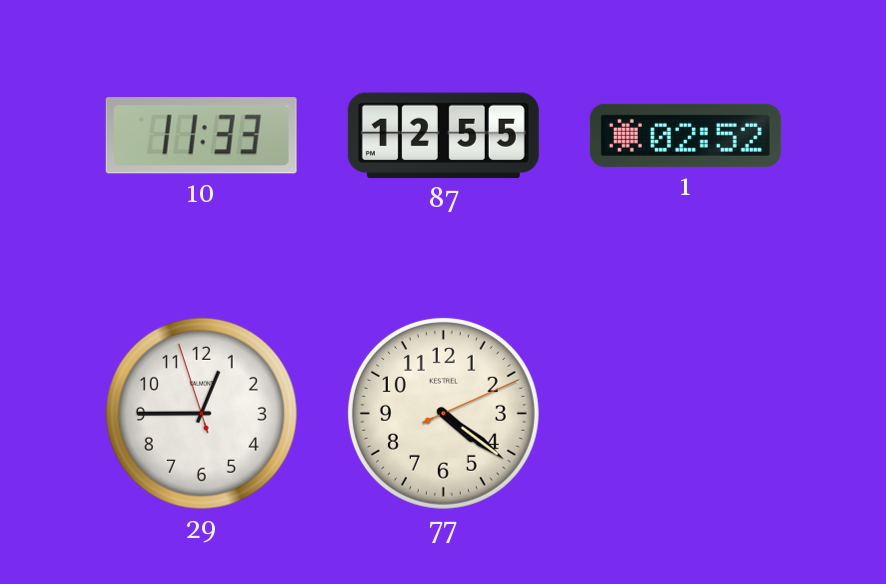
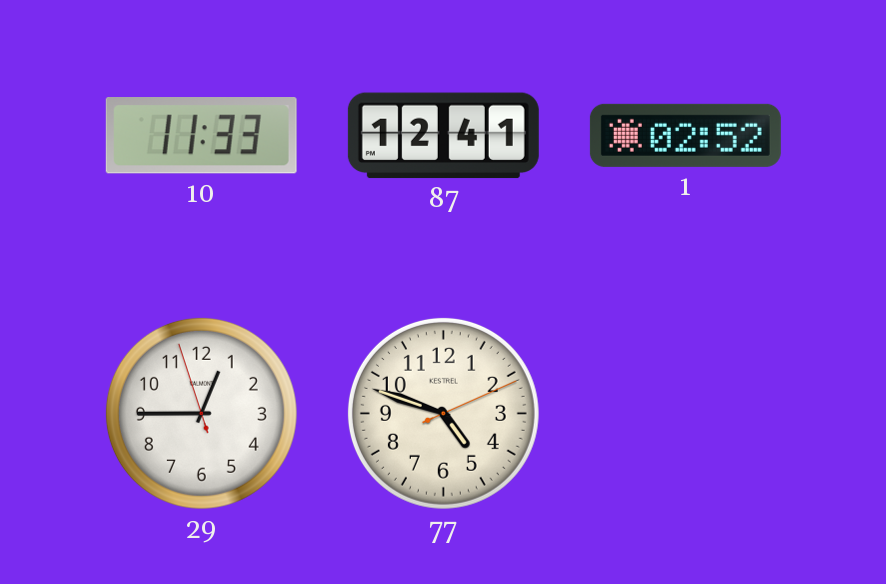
87: 12:55 -> 12:41
77: 4:21 -> 4:48
